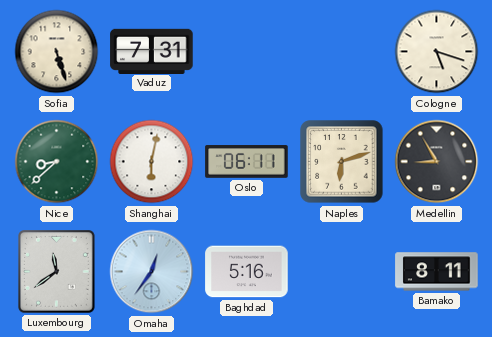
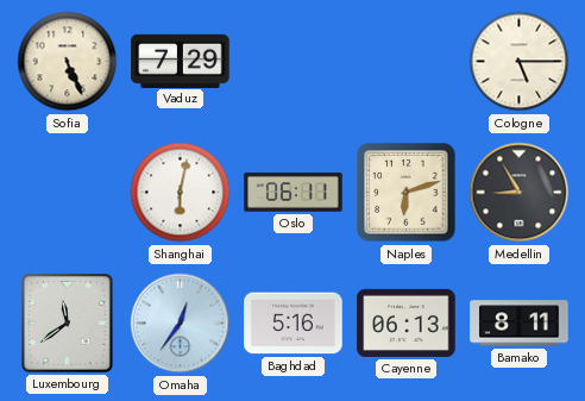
Sofia: 5:27 -> 5:26
Vaduz: 7:31 -> 7:29
Cologne: 5:18 -> 5:15
Nice: 8:38 -> none
Cayenne: none -> 06:13
